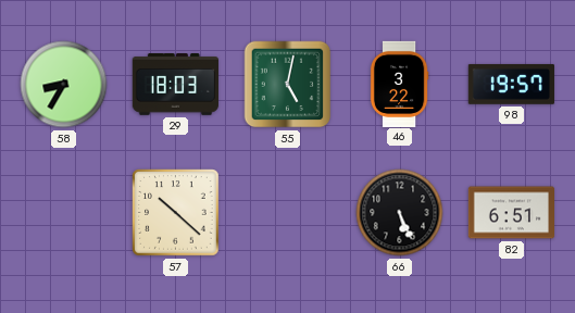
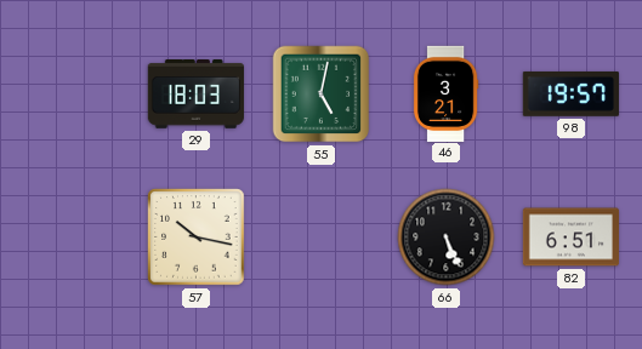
58: 8:35 -> none
46: 3:22 -> 3:21
57: 10:22 -> 10:17
